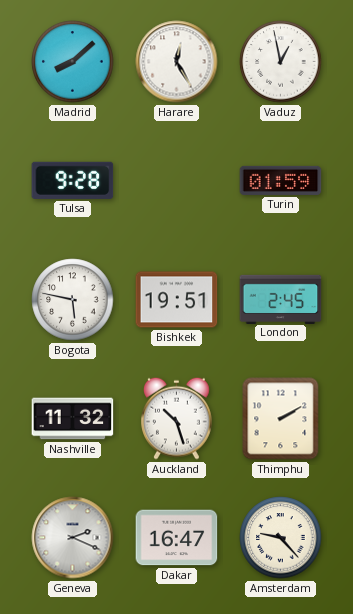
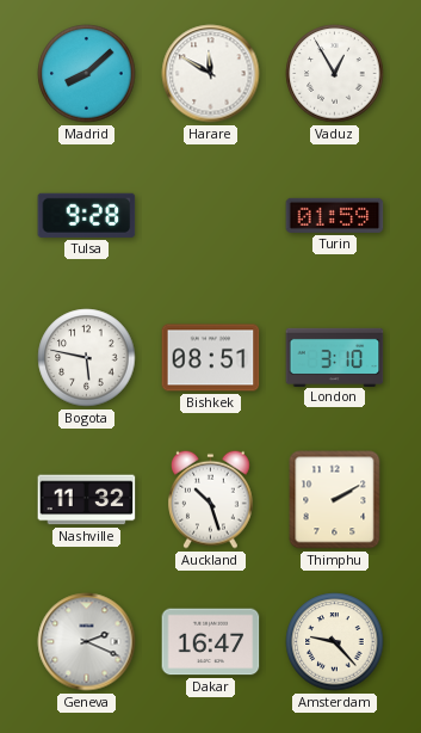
Harare: 12:25 -> 11:50
Vaduz: 12:58 -> 12:55
Bishkek: 19:51 -> 08:51
London: 2:45 -> 3:10
